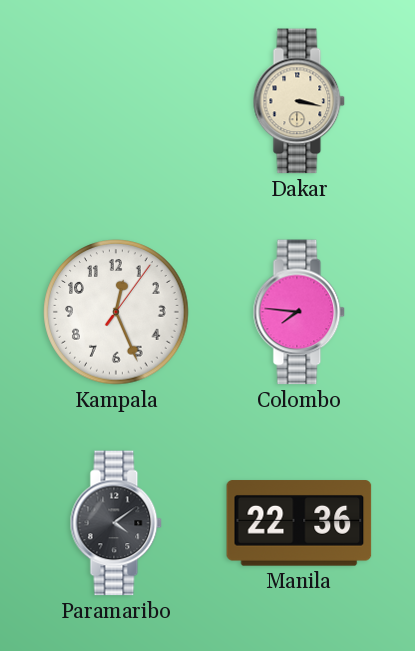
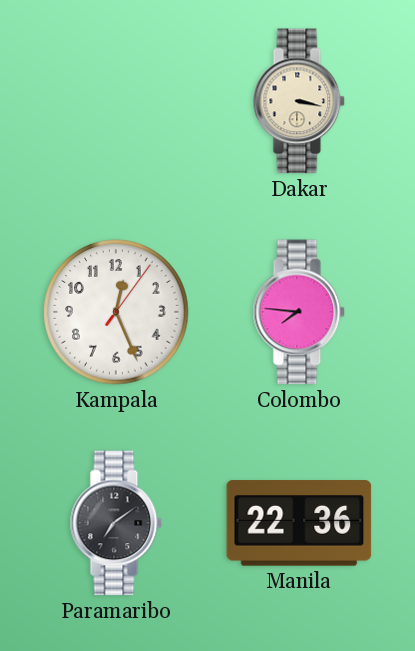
Paramaribo: 4:09 -> 7:09
